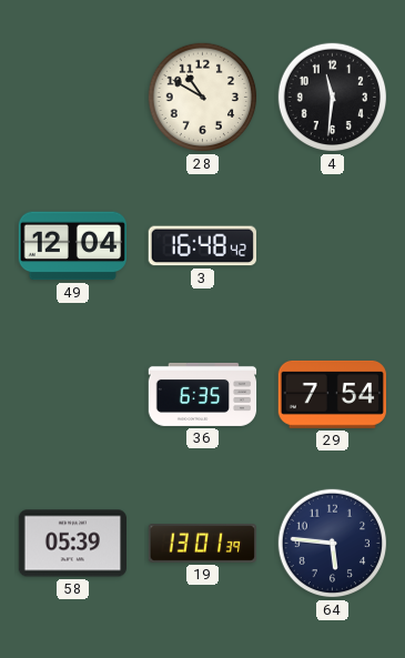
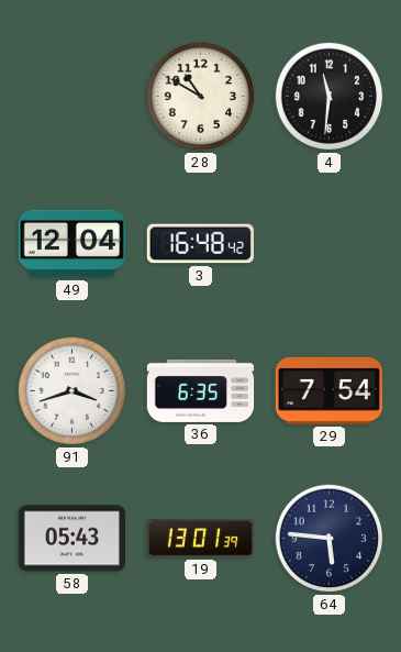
91: none -> 3:42
58: 05:39 -> 05:43
